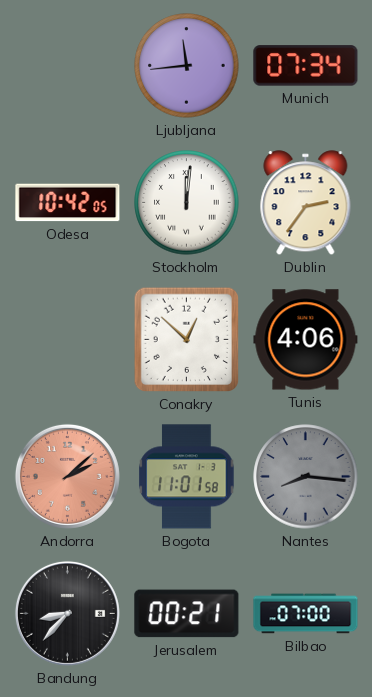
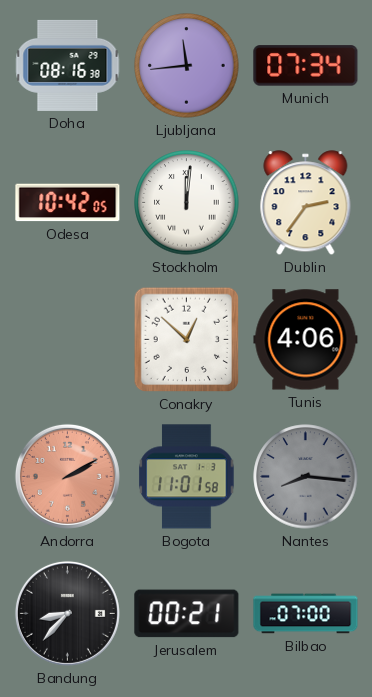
Doha: none -> 08:16
Andorra: 2:08 -> 2:10
